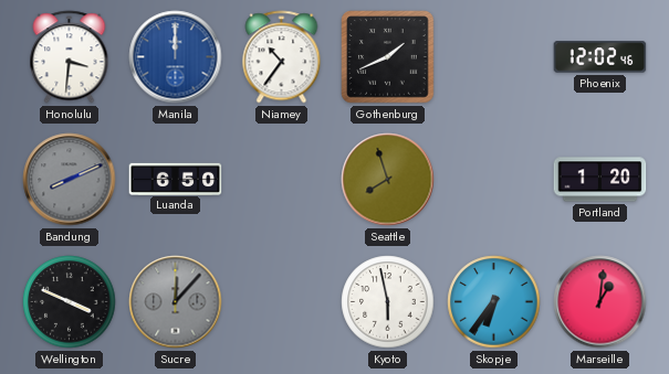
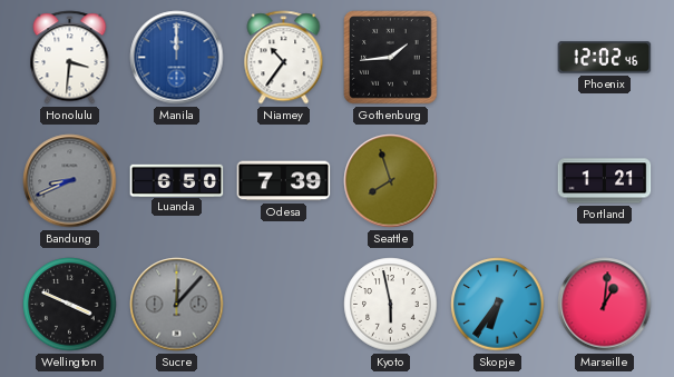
Gothenburg: 1:41 -> 1:44
Bandung: 8:11 -> 8:41
Odesa: none -> 7:39
Portland: 1:20 -> 1:21
